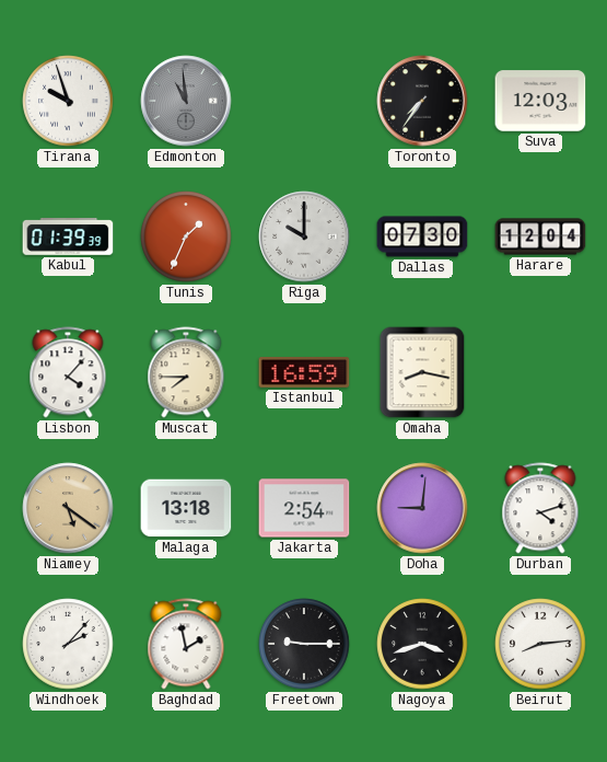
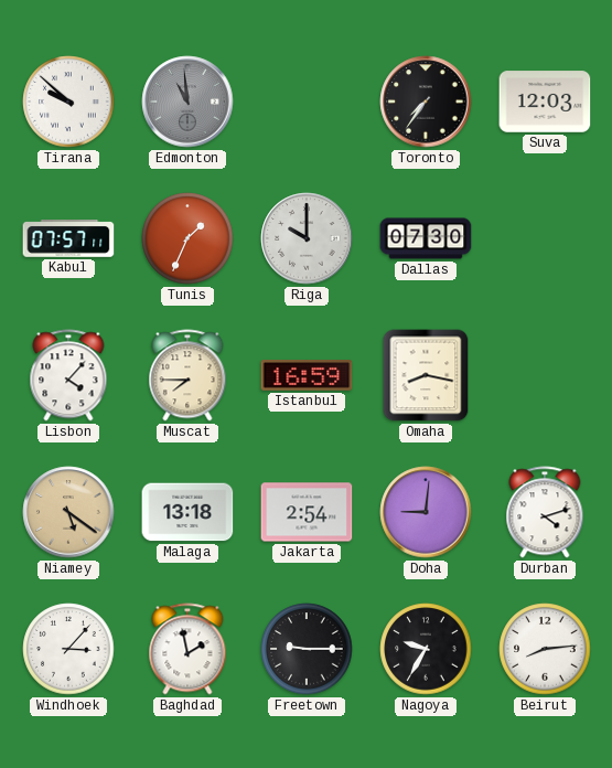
Tirana: 9:57 -> 9:52
Kabul: 01:39 -> 07:57
Harare: 12:04 -> none
Windhoek: 2:07 -> 3:07
Nagoya: 3:42 -> 9:35
